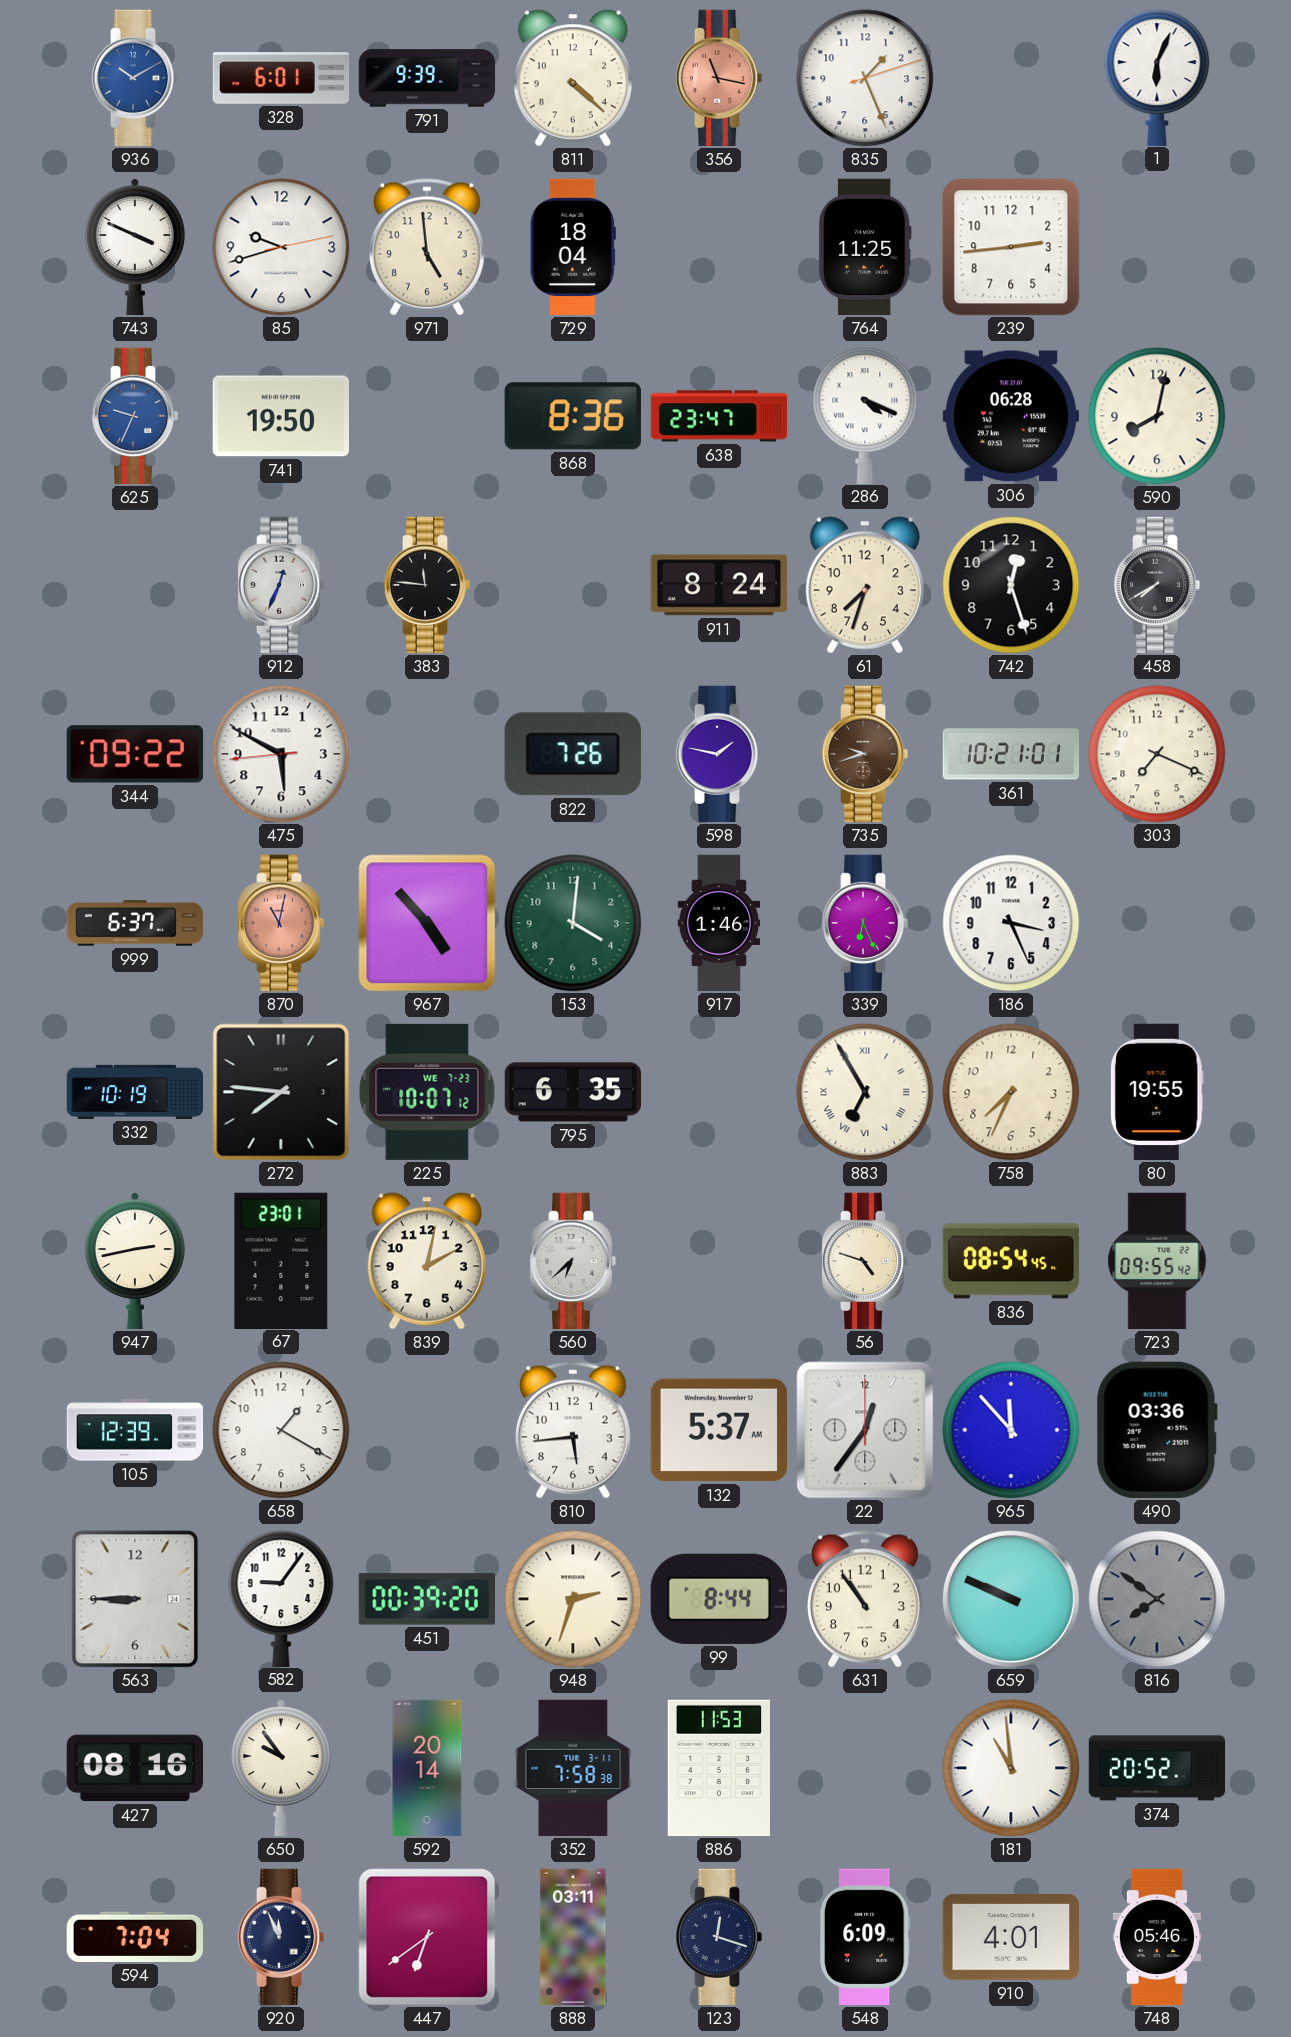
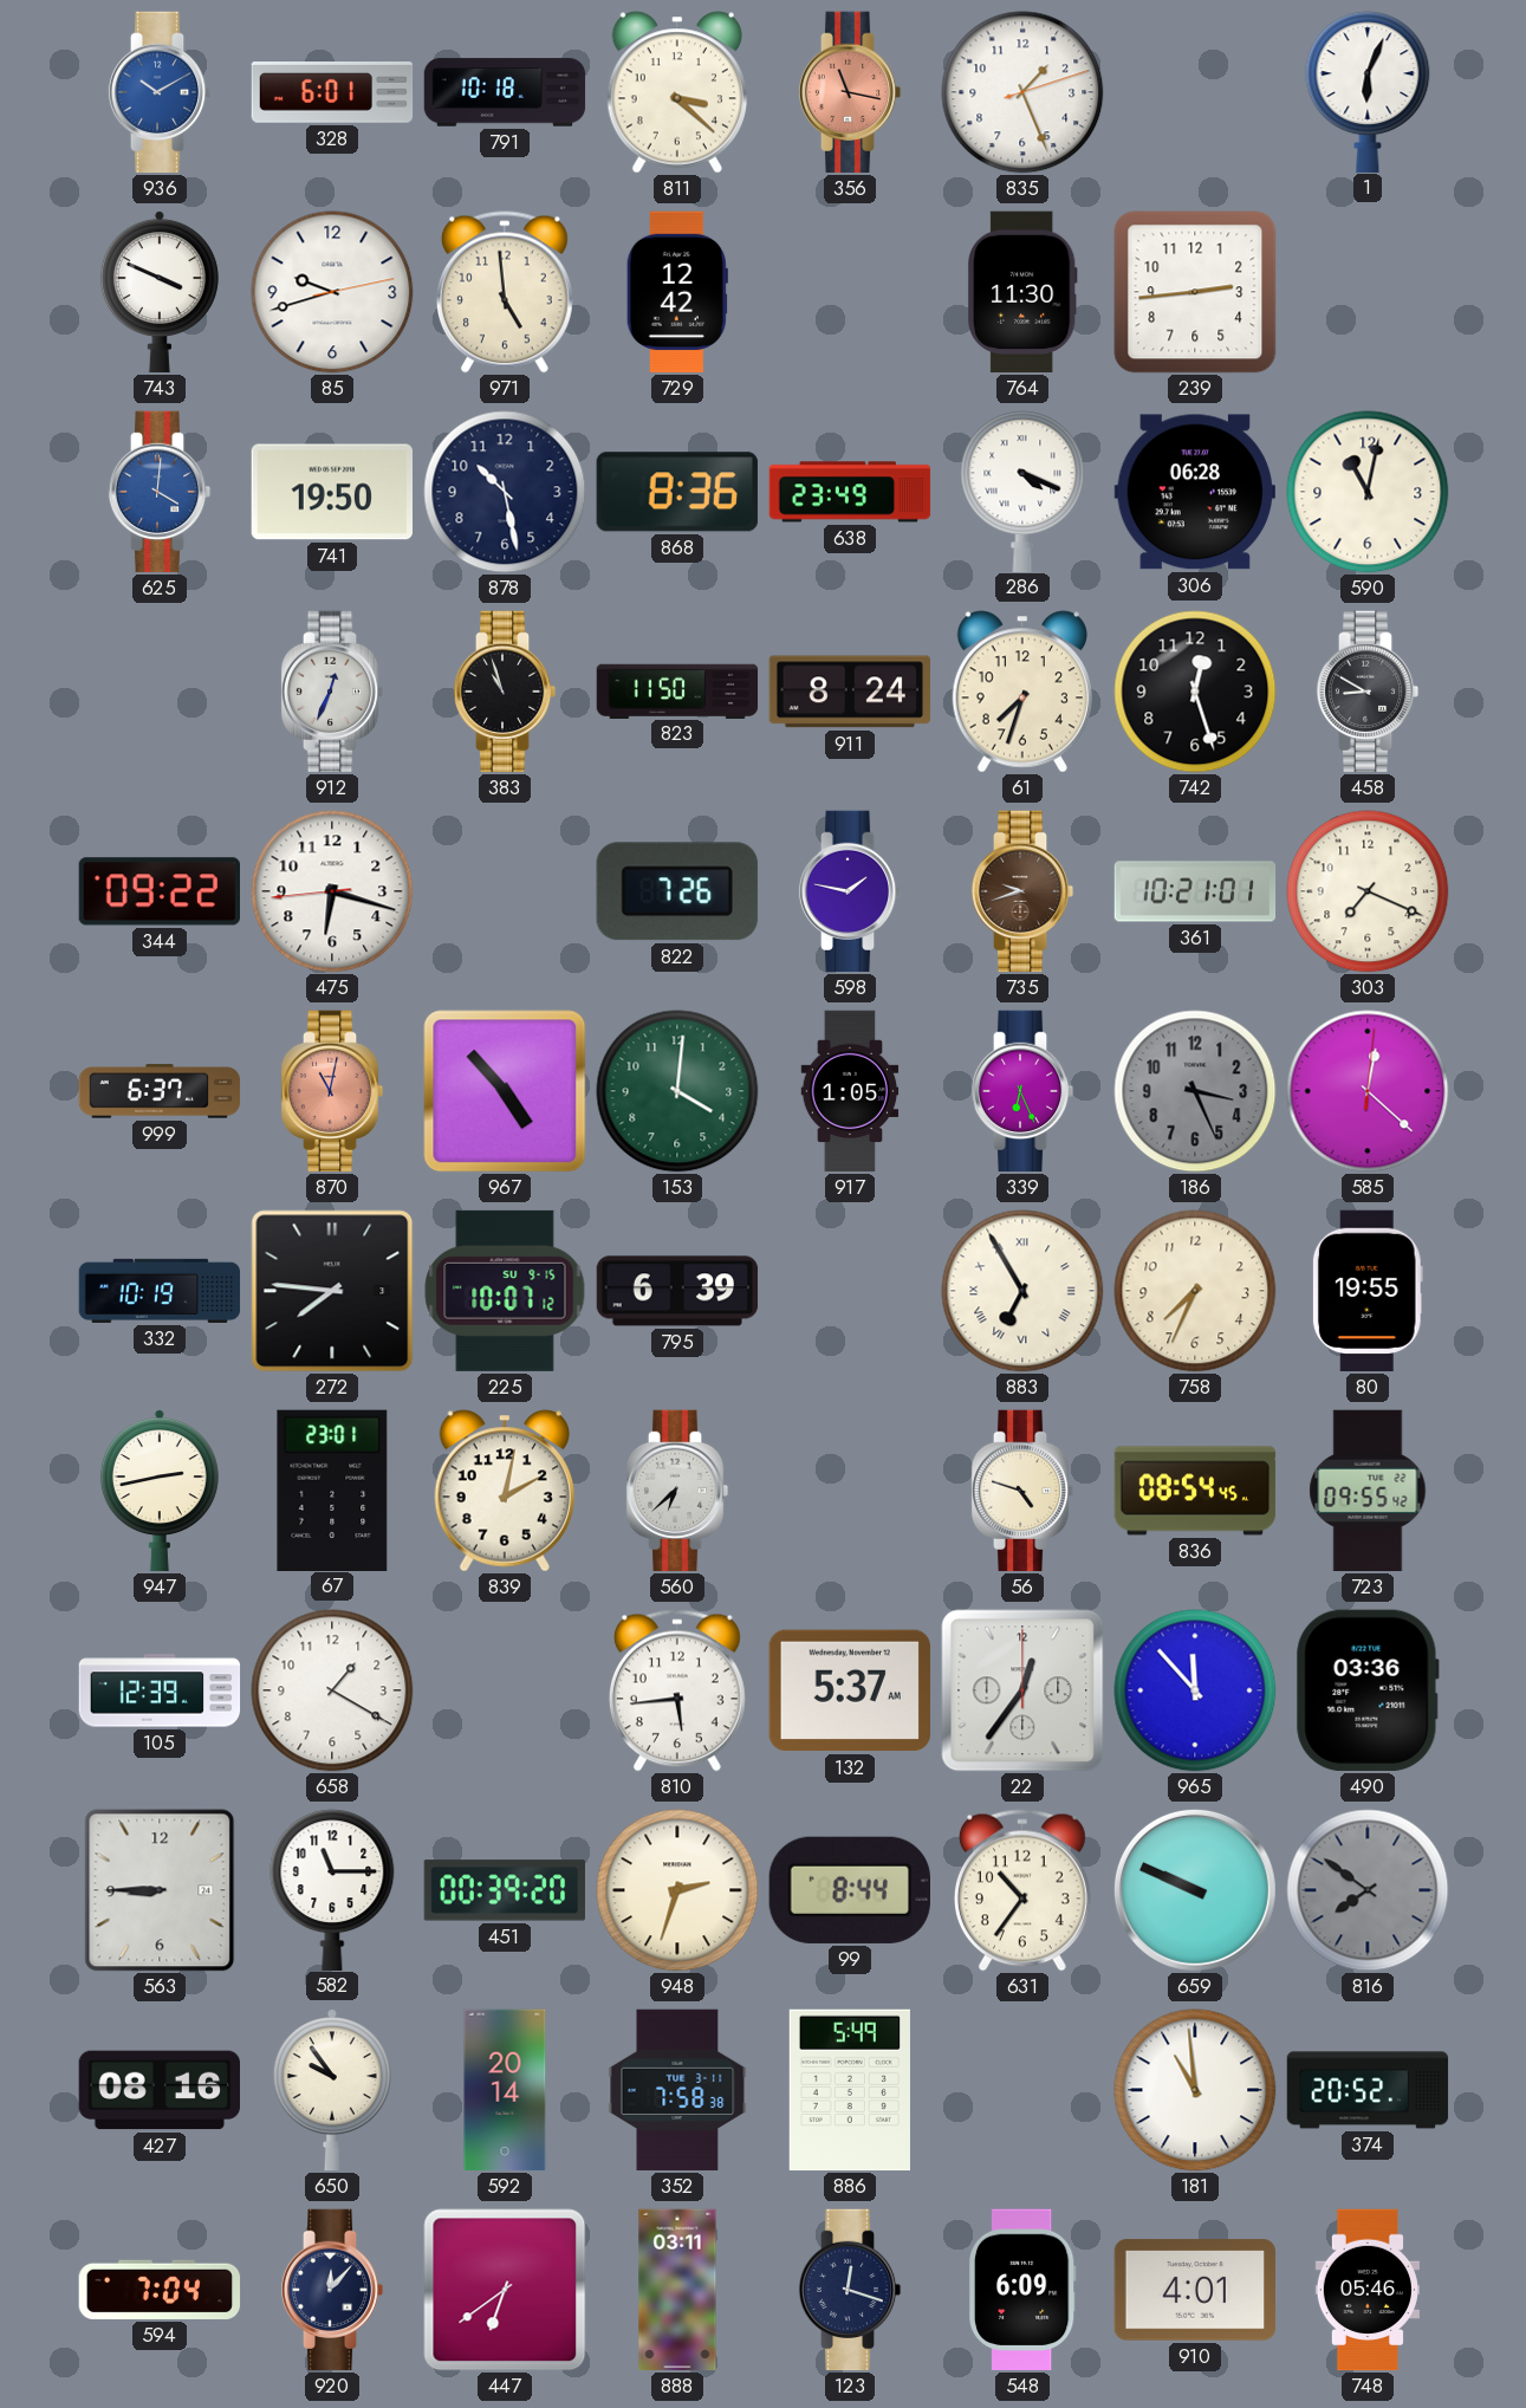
791: 9:39 -> 10:18
811: 4:22 -> 3:22
729: 18:04 -> 12:42
764: 11:25 -> 11:30
625: 9:34 -> 4:01
878: none -> 10:28
638: 23:47 -> 23:49
590: 8:02 -> 11:02
383: 11:46 -> 10:57
823: none -> 11:50
458: 7:40 -> 8:50
475: 5:49 -> 6:17
917: 1:46 -> 1:05
186 dial: white -> grey
585: none -> 12:22
225 date: WE 7-23 -> SU 9-15
795: 6:35 -> 6:39
582: 9:06 -> 11:15
631: 10:54 -> 10:36
886: 11:53 -> 5:49
920: 11:56 -> 12:07
